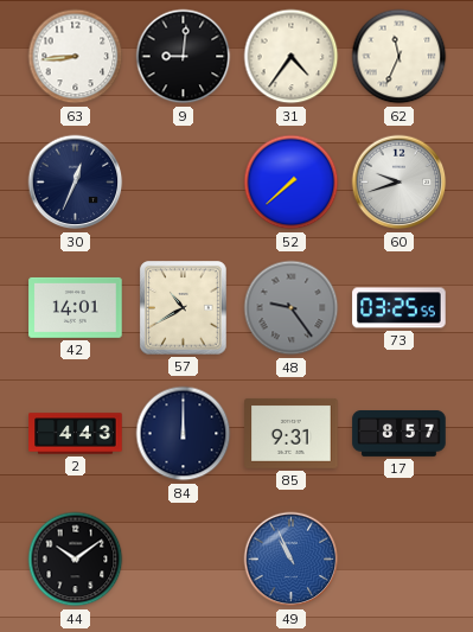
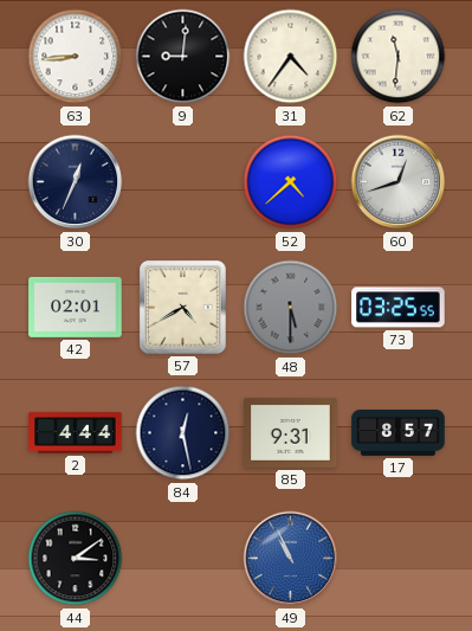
62: 11:34 -> 11:31
52: 7:38 -> 4:38
60: 9:42 -> 12:42
42: 14:01 -> 02:01
57: 10:40 -> 4:40
48: 9:24 -> 5:30
2: 4:43 -> 4:44
84: 12:00 -> 12:28
44: 10:09 -> 3:09
